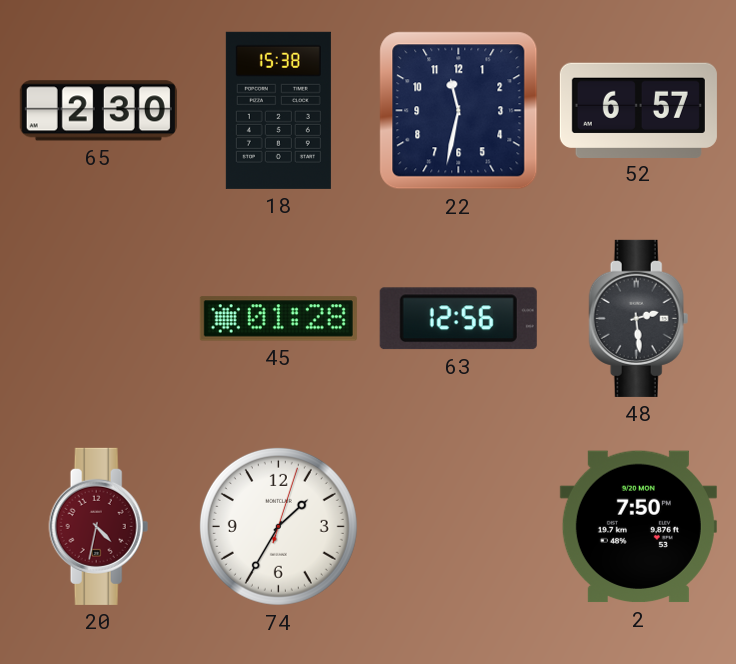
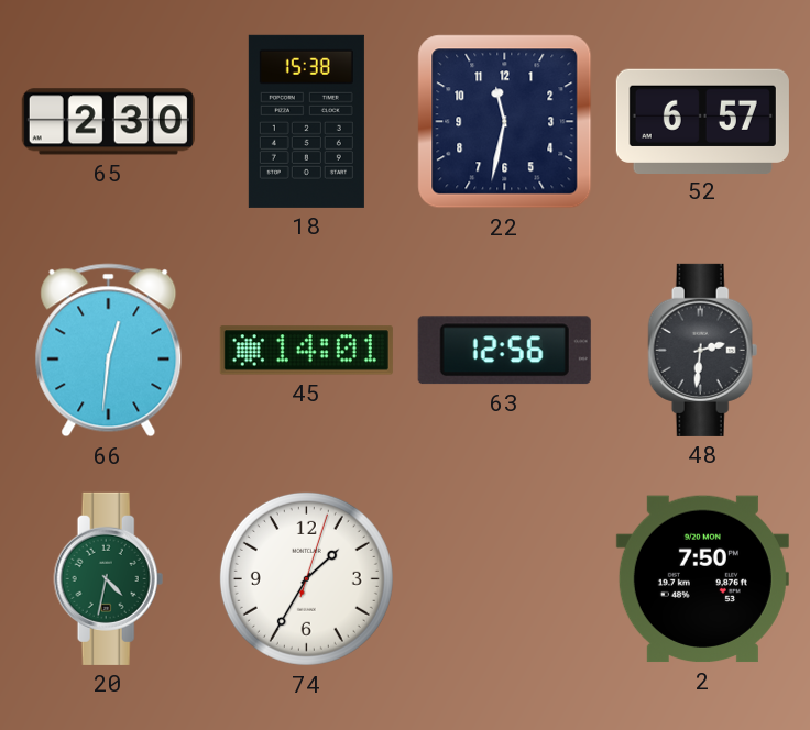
66: none -> 12:31
45: 01:28 -> 14:01
48: 2:29 -> 2:31
20 dial: burgundy -> green
